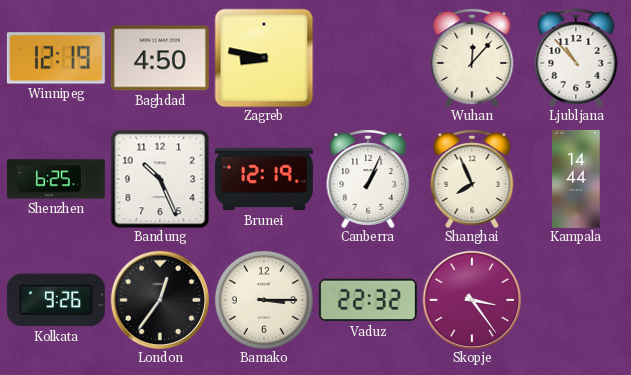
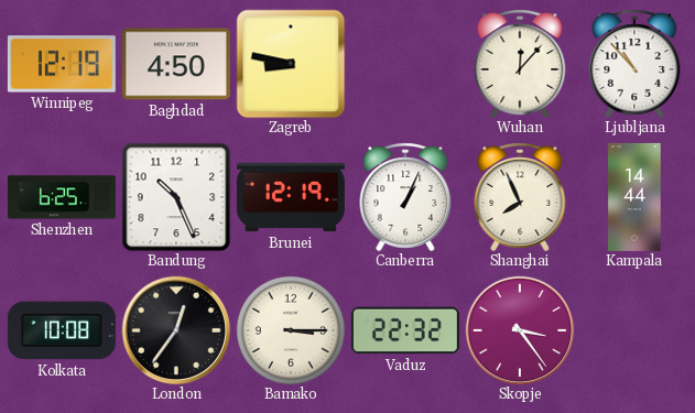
Kolkata: 9:26 -> 10:08
